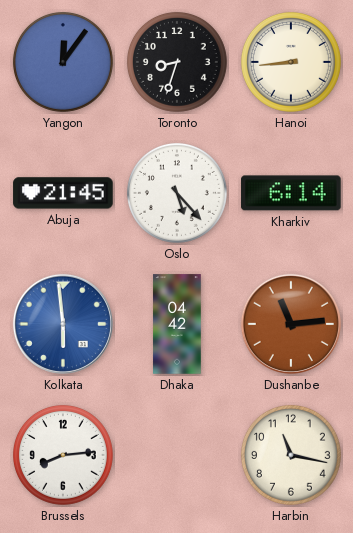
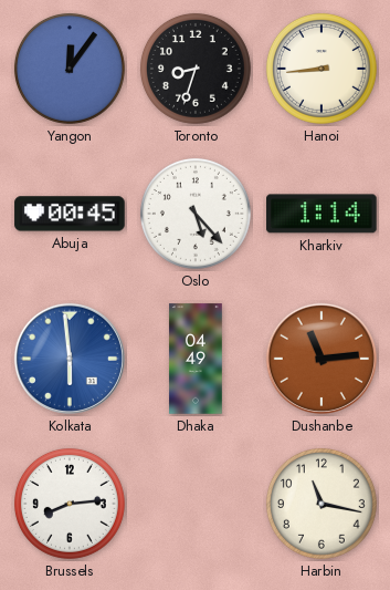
Abuja: 21:45 -> 00:45
Kharkiv: 6:14 -> 1:14
Dhaka: 04:42 -> 04:49
